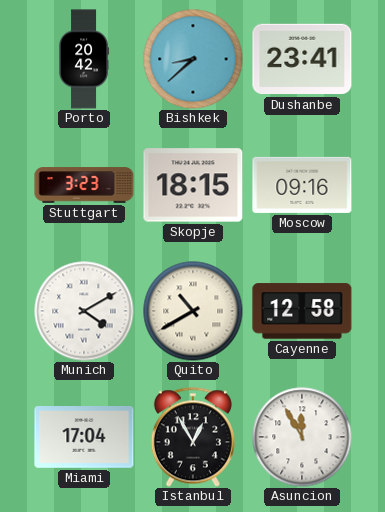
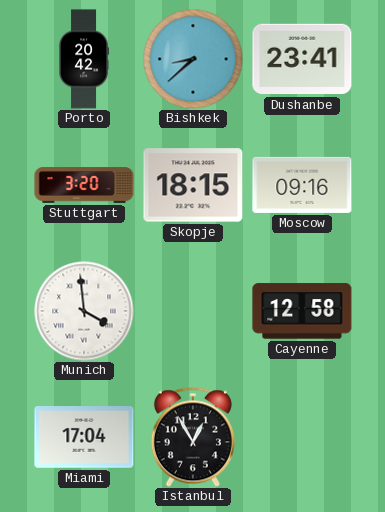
Stuttgart: 3:23 -> 3:20
Munich: 4:10 -> 3:59
Quito: 10:40 -> none
Asuncion: 11:55 -> none
